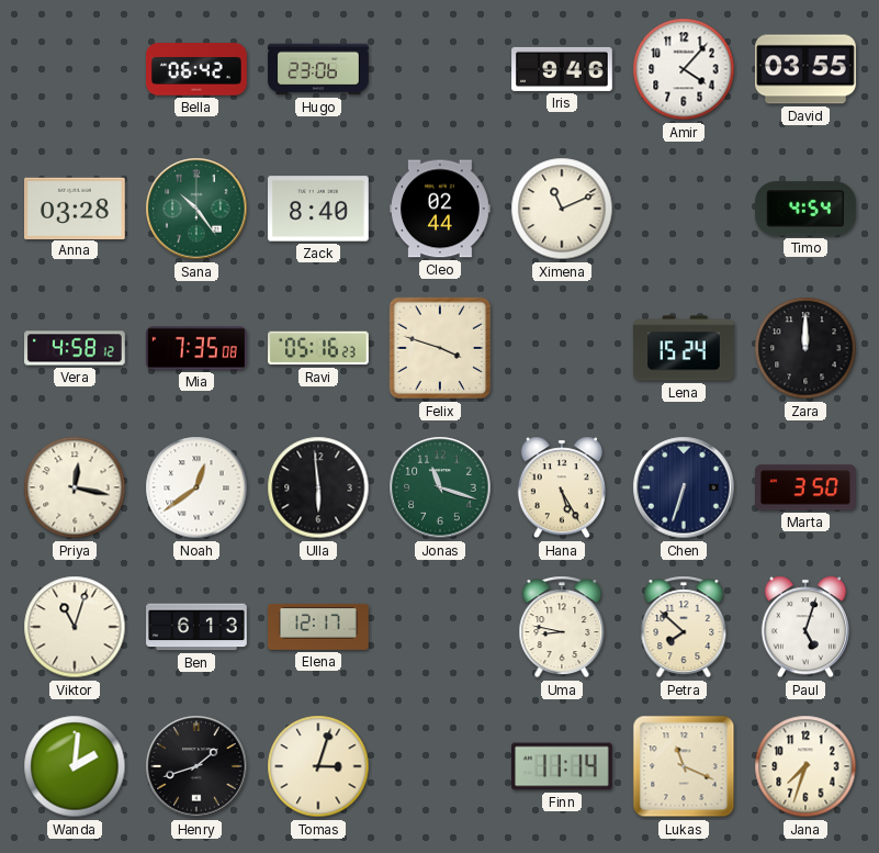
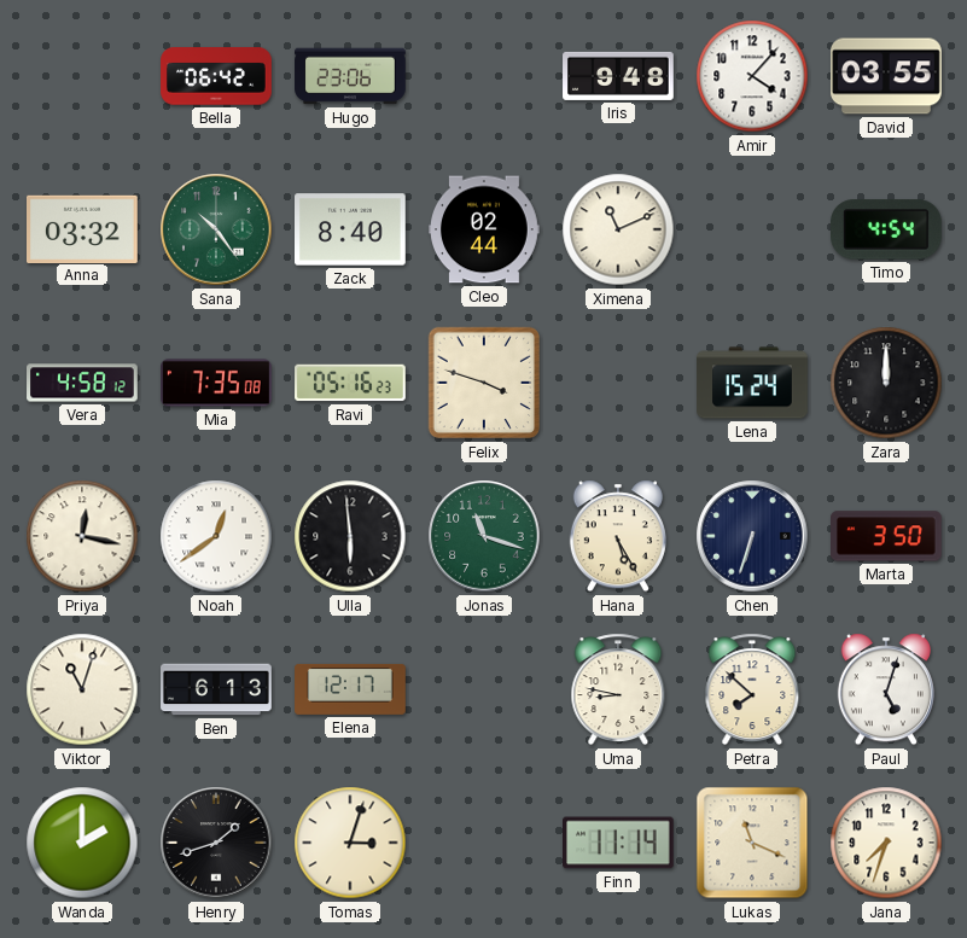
Iris: 9:46 -> 9:48
Anna: 03:28 -> 03:32
Wanda: 2:01 -> 2:00
